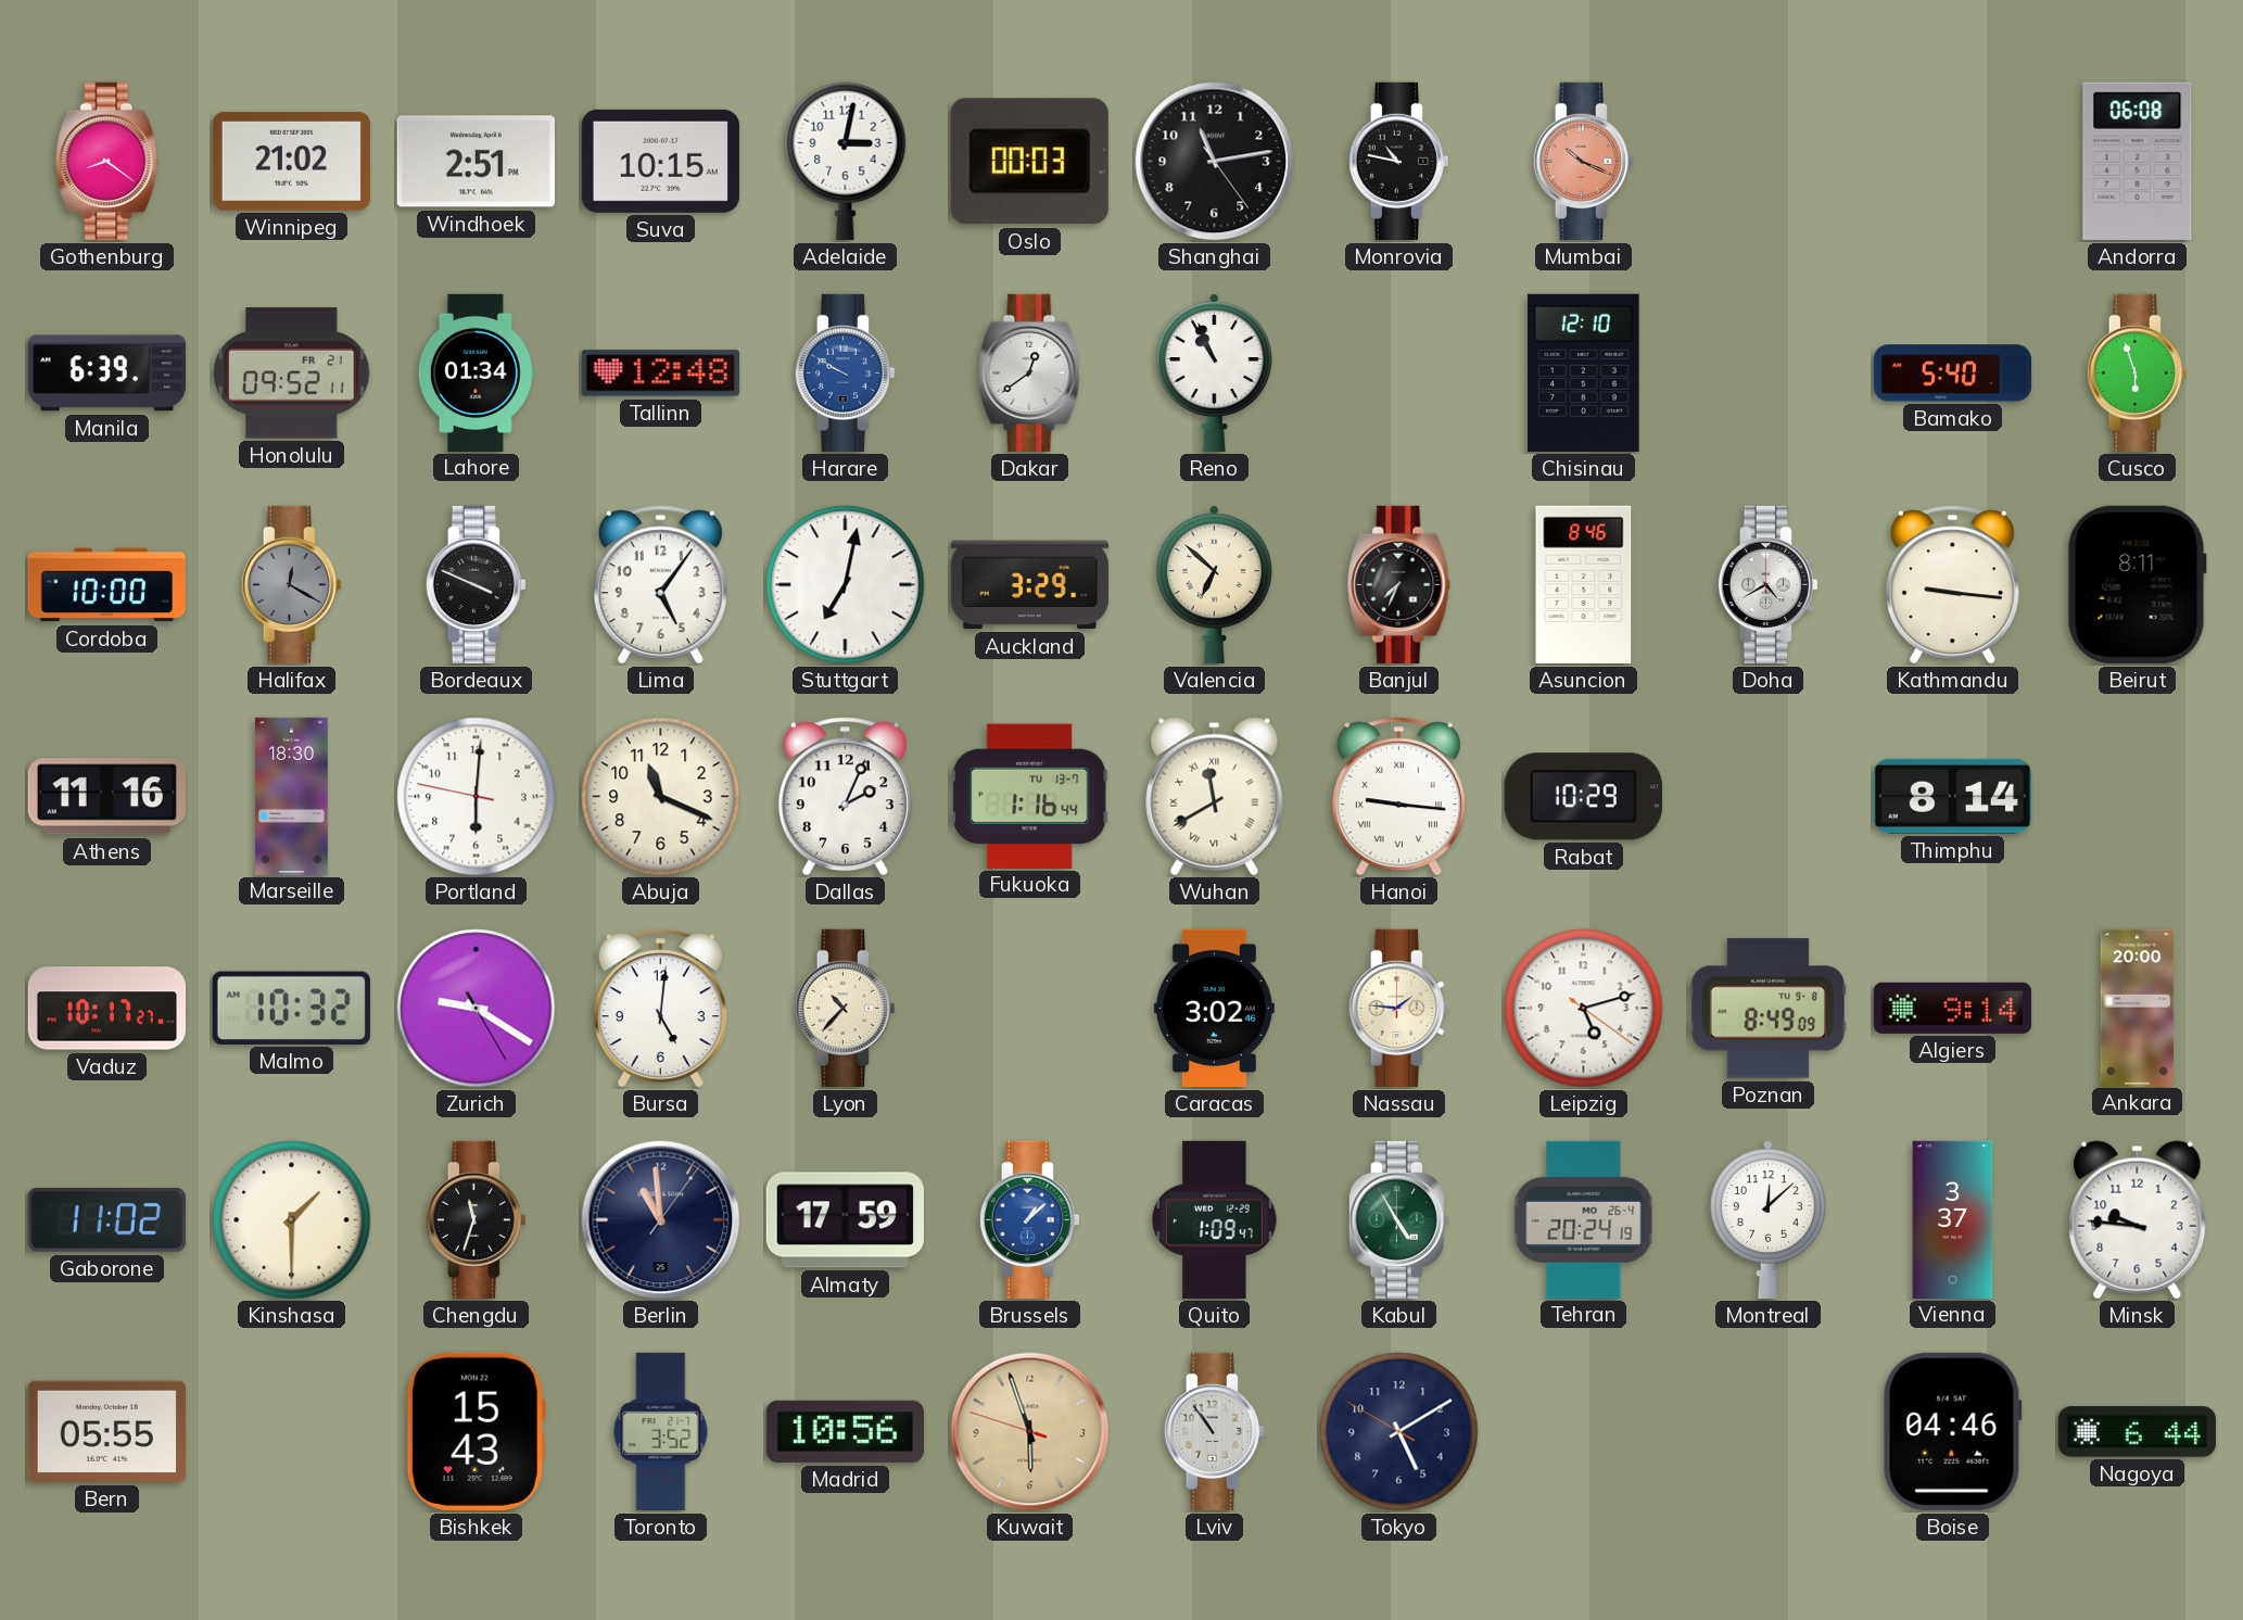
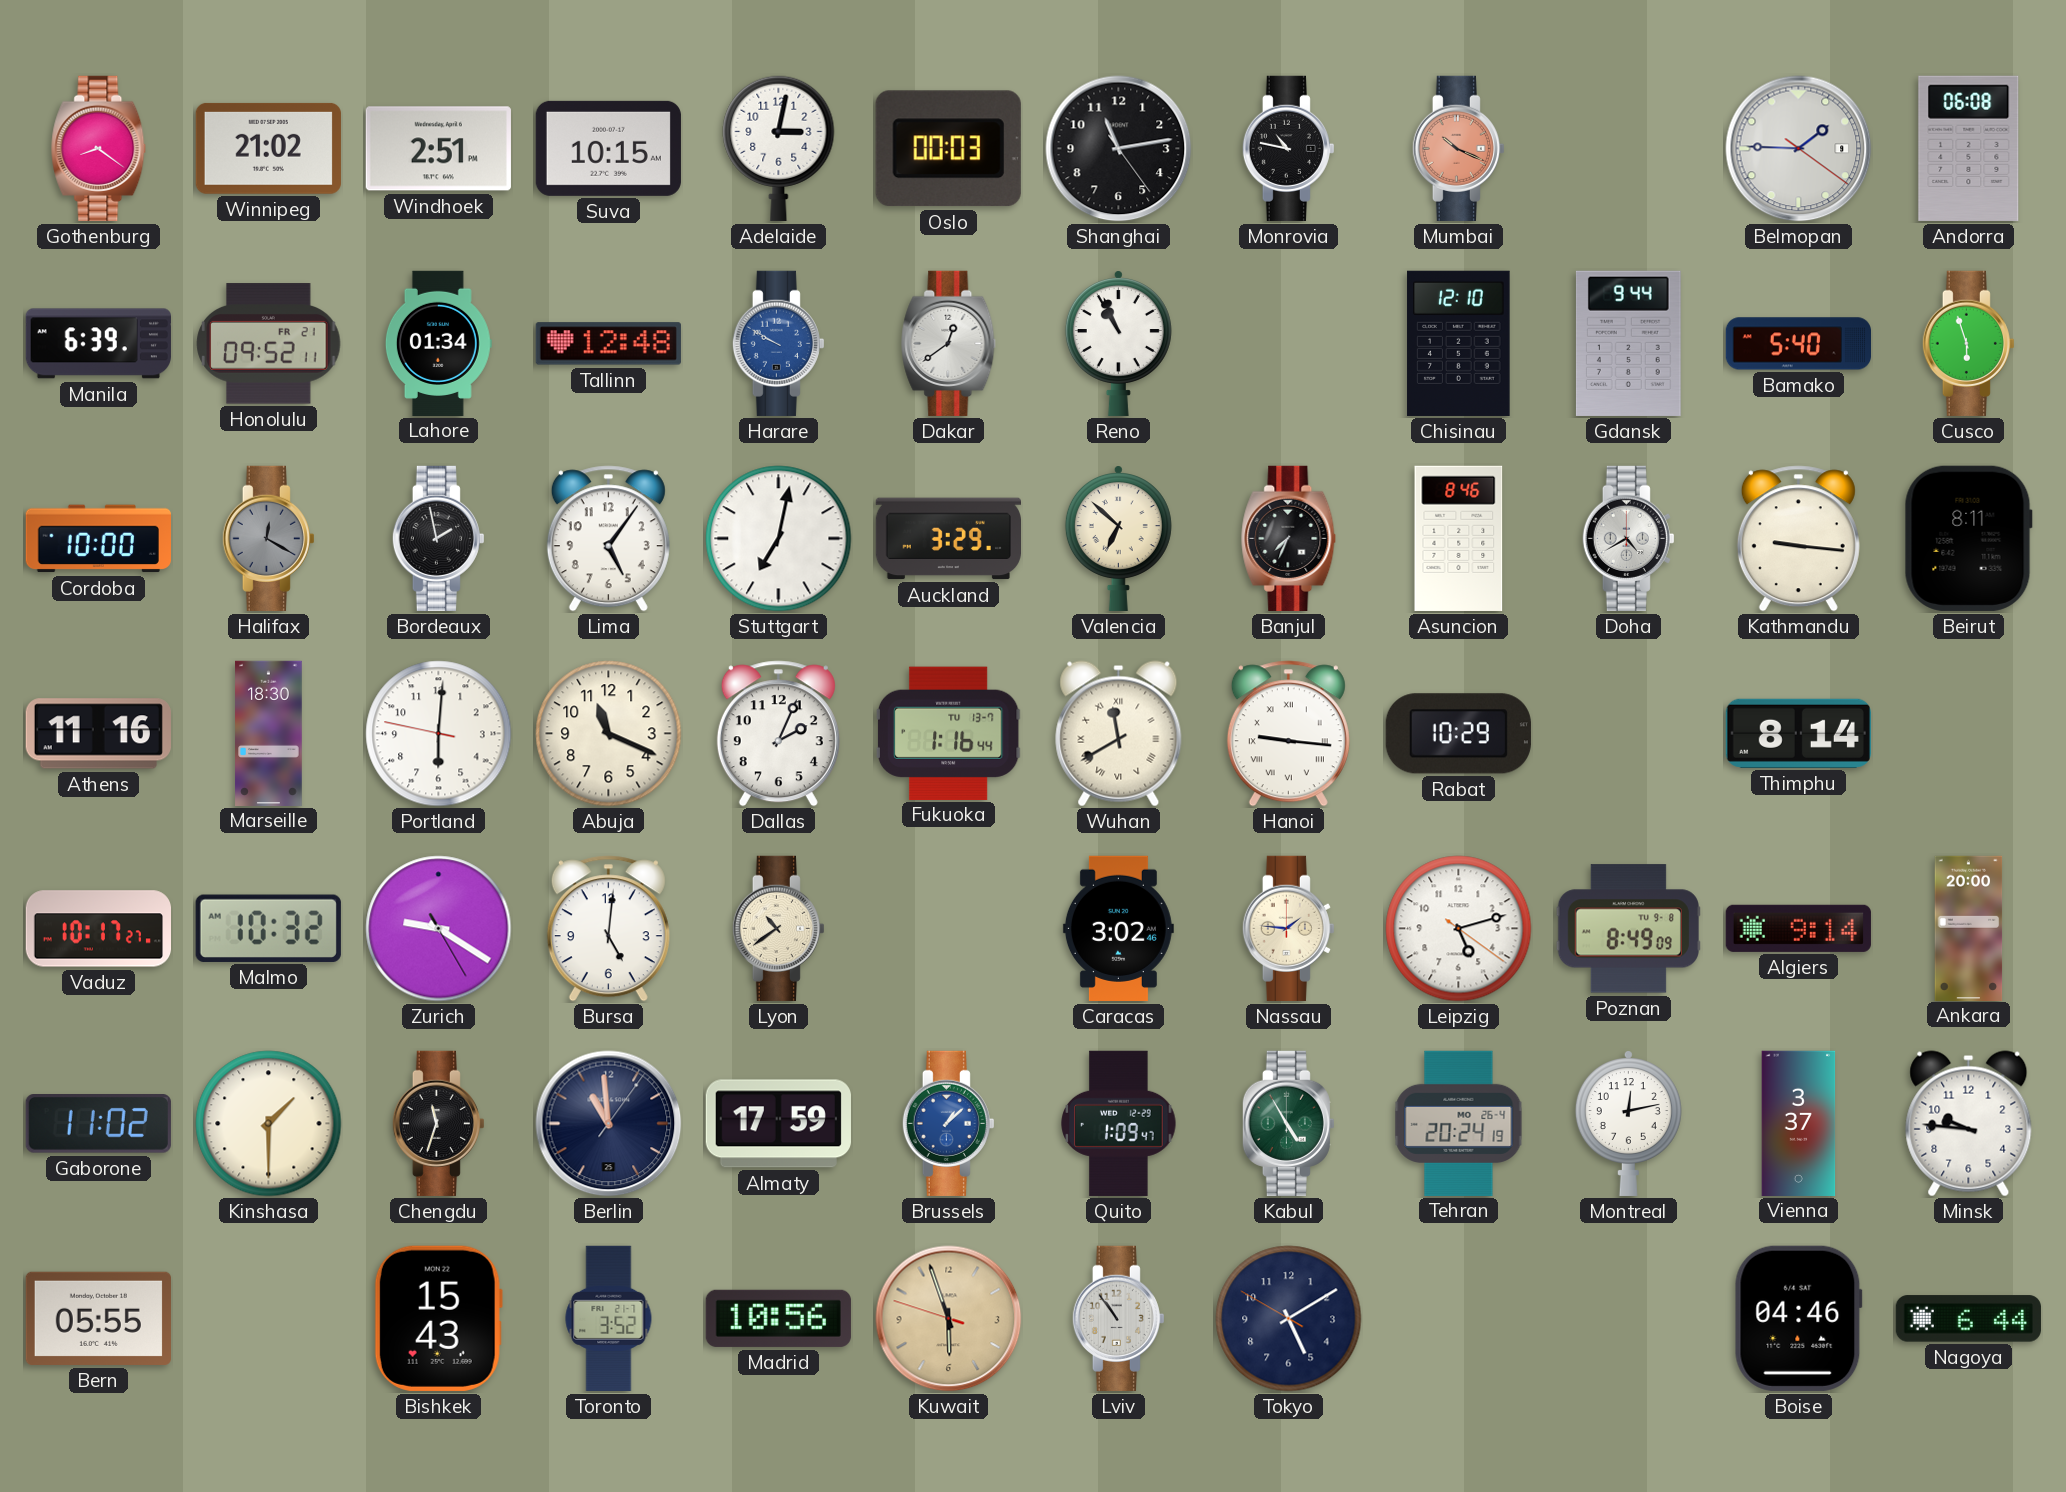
Belmopan: none -> 1:45
Gdansk: none -> 9:44
Bordeaux: 3:49 -> 1:58
Lyon: 10:37 -> 10:39
Montreal: 12:08 -> 12:13
